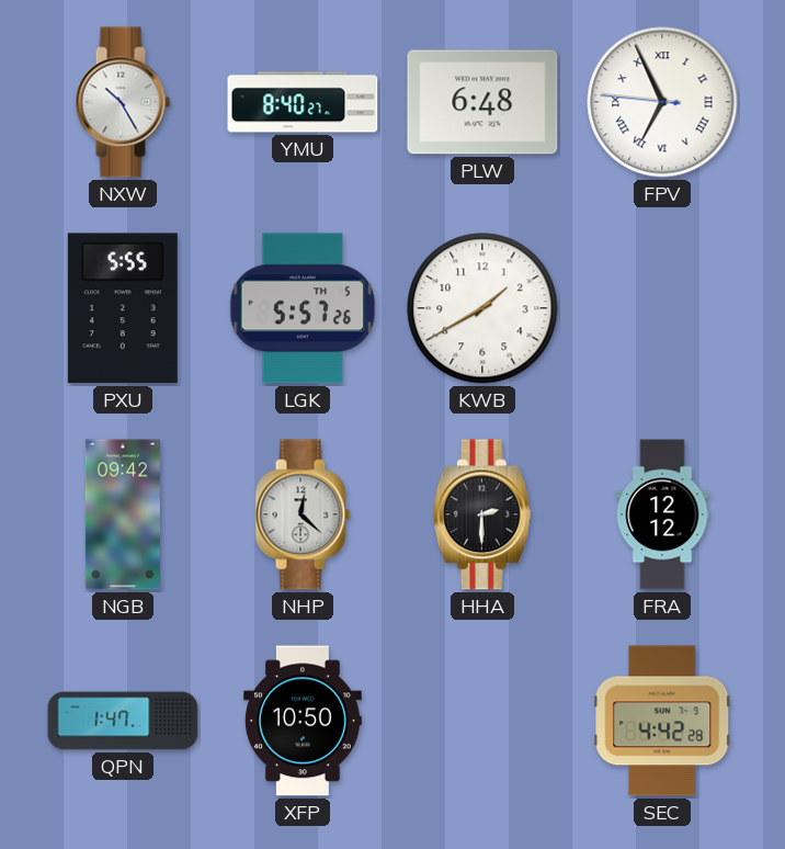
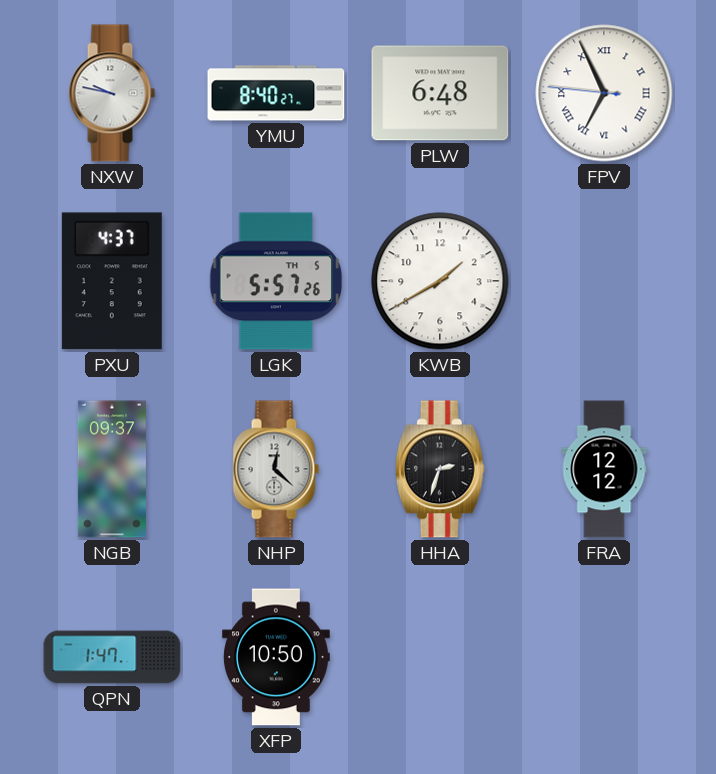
NXW: 10:25 -> 9:47
PXU: 5:55 -> 4:37
NGB: 09:42 -> 09:37
HHA: 2:30 -> 2:33
SEC: 4:42 -> none
